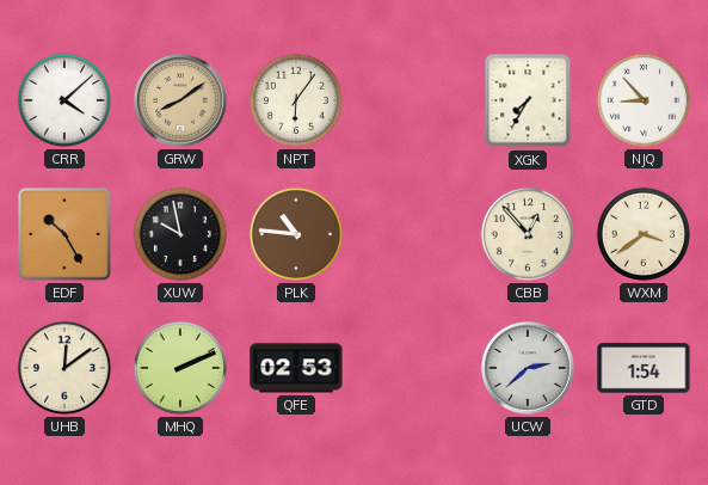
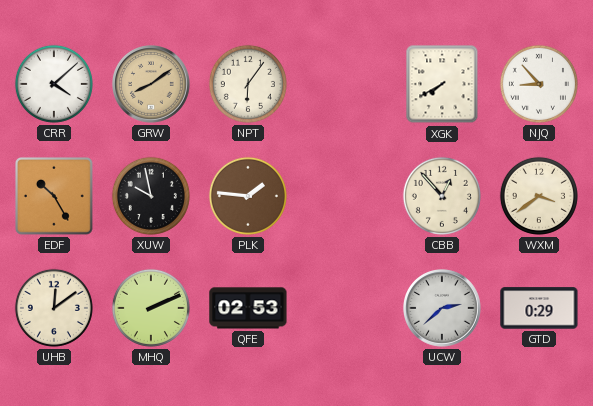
XGK: 7:35 -> 7:40
PLK: 10:46 -> 1:46
GTD: 1:54 -> 0:29
